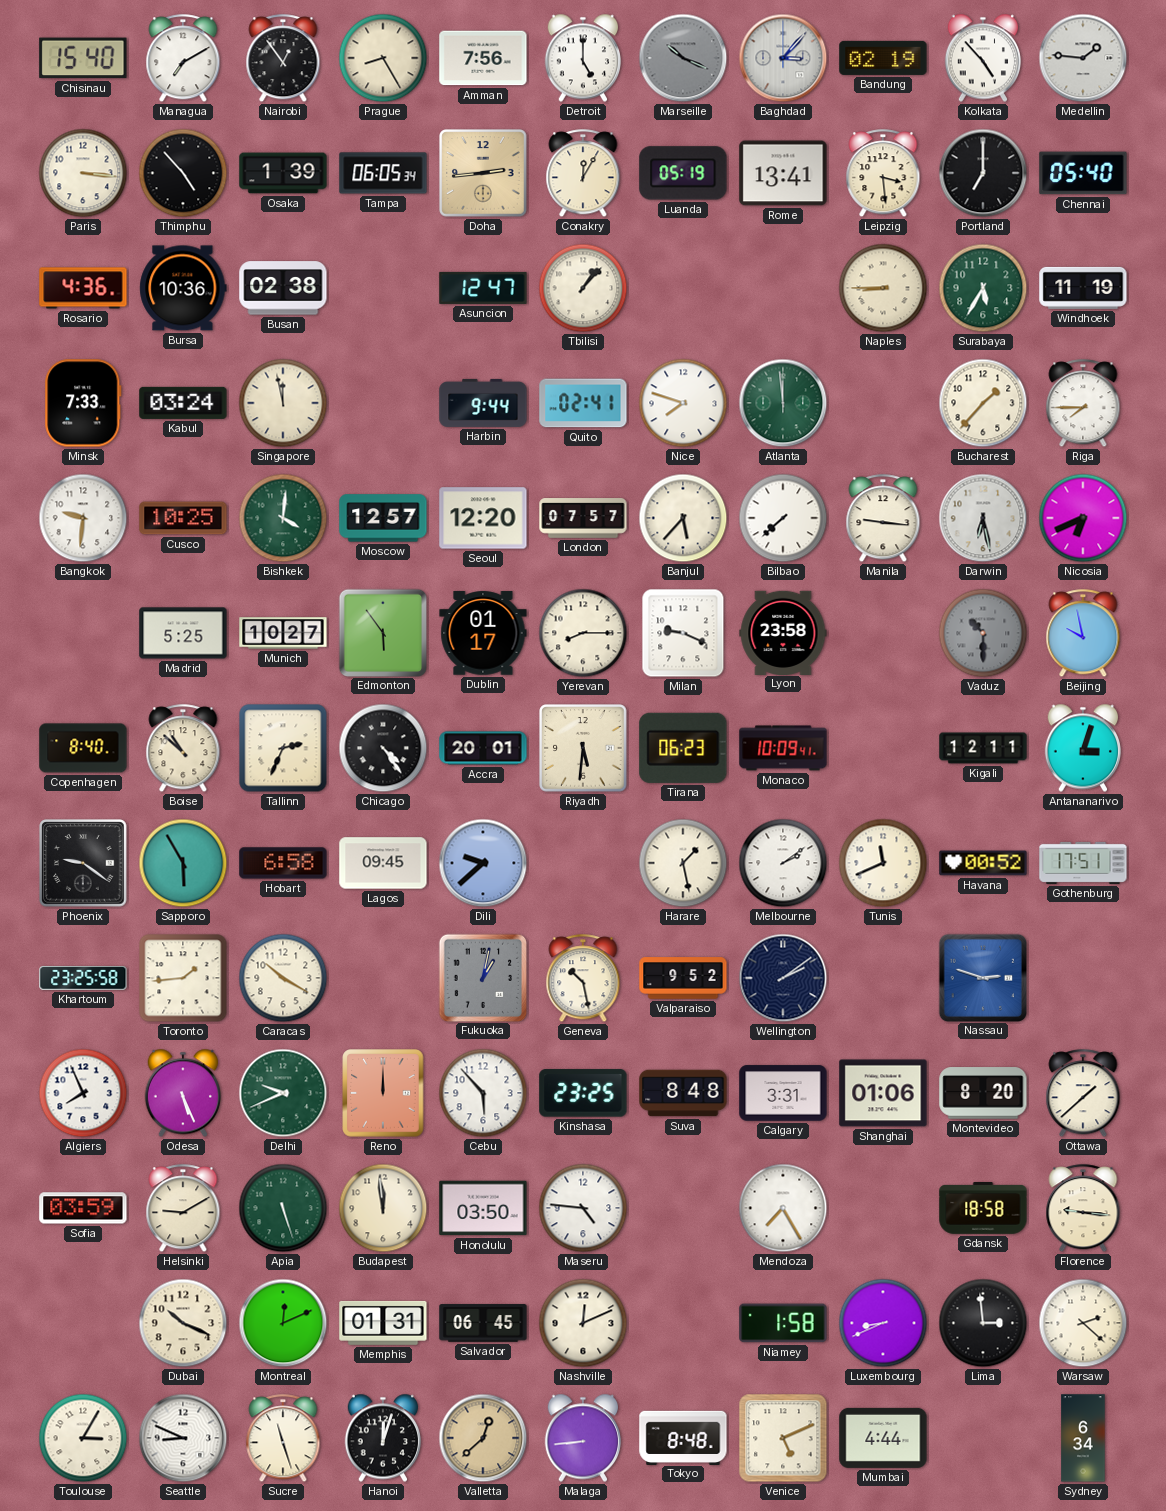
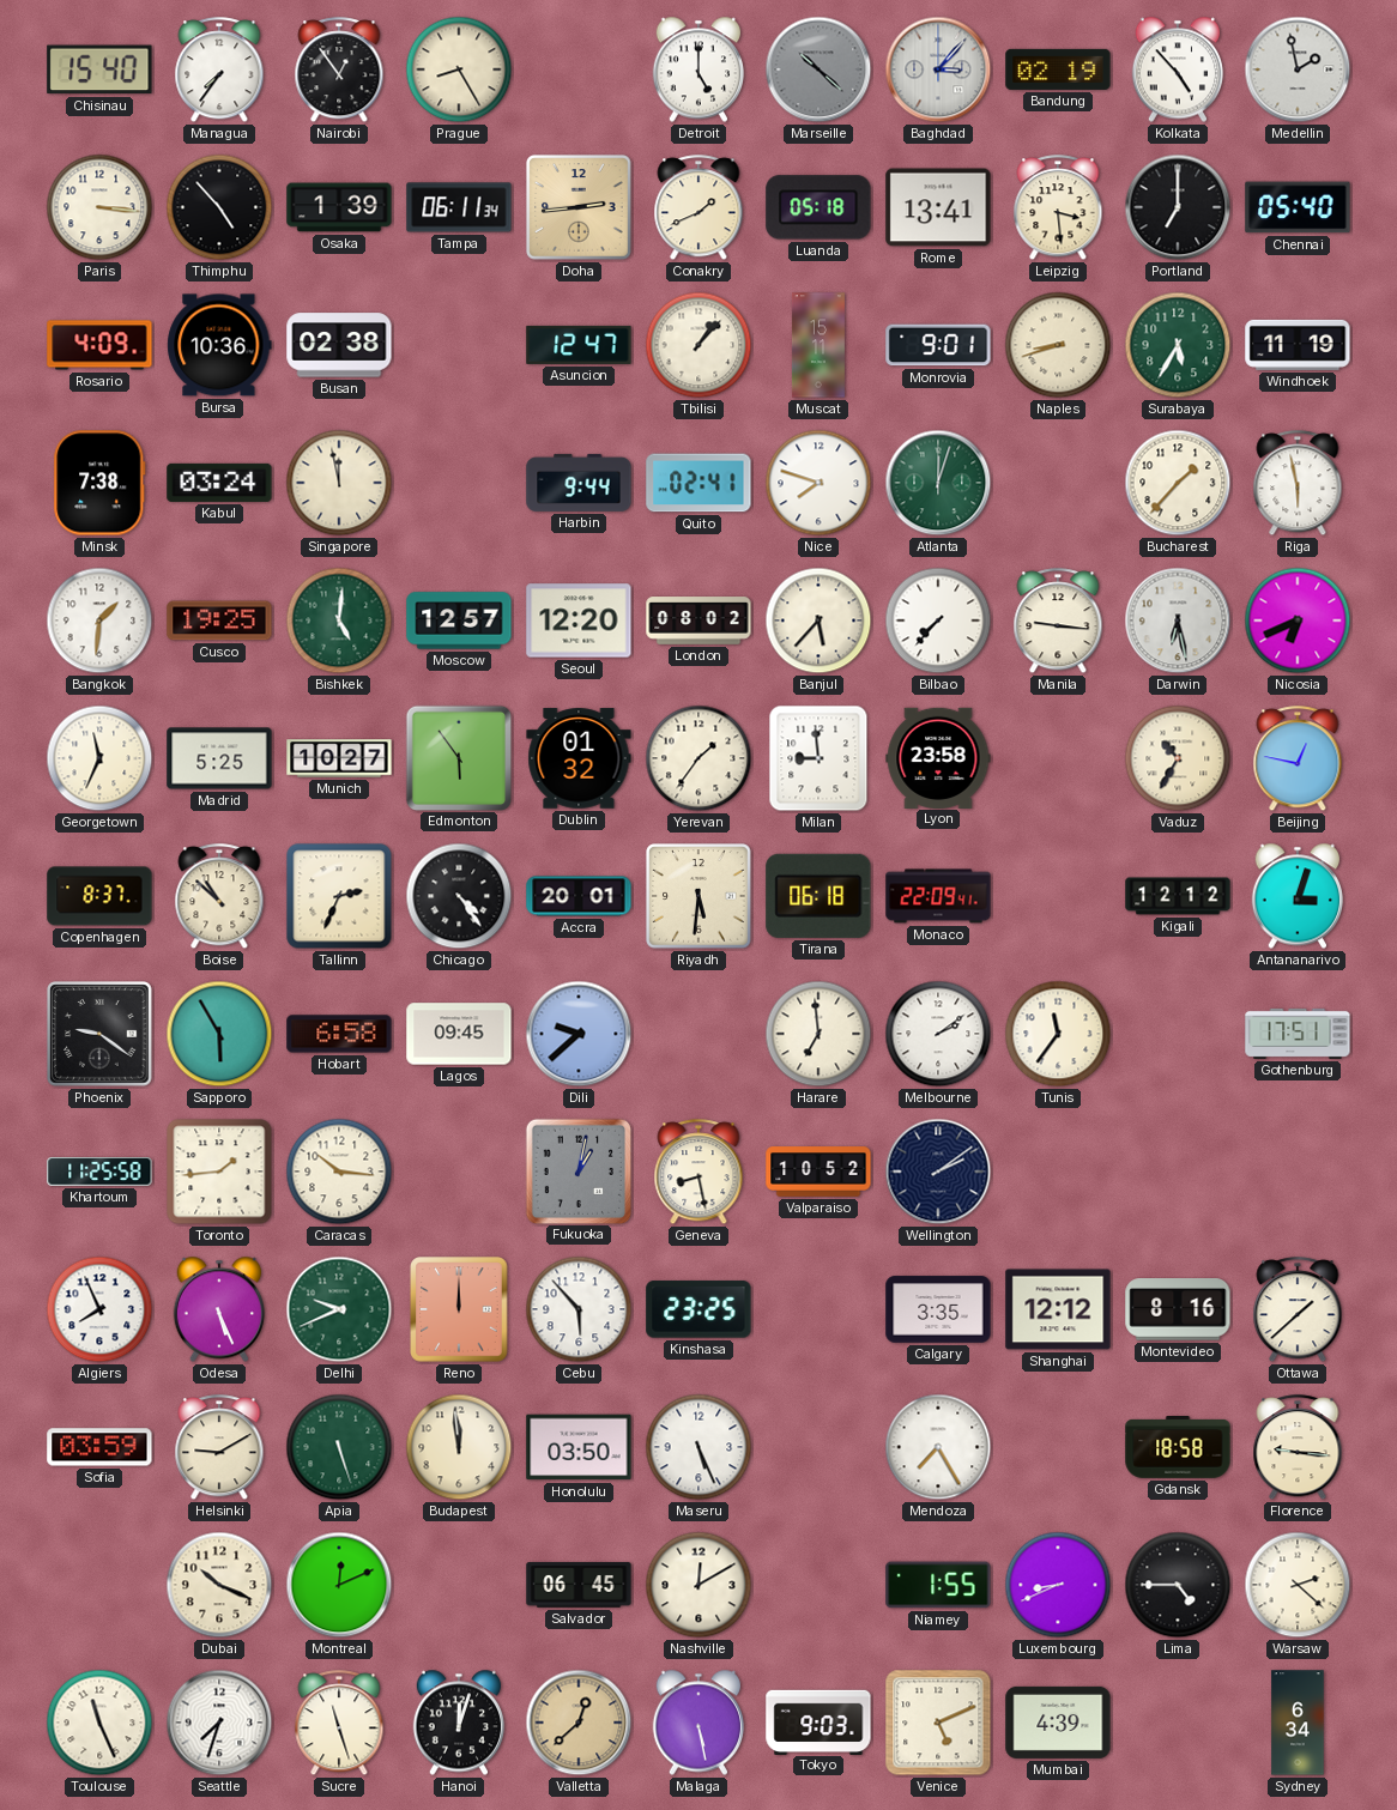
Managua: 7:10 -> 7:36
Amman: 7:56 -> none
Marseille: 10:19 -> 10:22
Medellin: 1:46 -> 1:58
Tampa: 06:05 -> 06:11
Conakry: 12:05 -> 1:41
Luanda: 05:19 -> 05:18
Rosario: 4:36 -> 4:09
Muscat: none -> 15:11
Monrovia: none -> 9:01
Naples: 8:45 -> 8:42
Minsk: 7:33 -> 7:38
Atlanta: 11:59 -> 12:03
Riga: 7:45 -> 5:58
Bangkok: 9:31 -> 1:31
Cusco: 10:25 -> 19:25
Bishkek: 4:01 -> 5:01
London: 07:57 -> 08:02
Bilbao: 7:38 -> 7:37
Georgetown: none -> 11:34
Dublin: 01:17 -> 01:32
Yerevan: 8:15 -> 1:36
Milan: 9:19 -> 8:59
Vaduz: 10:30 -> 10:35
Vaduz dial: grey -> cream
Beijing: 9:58 -> 12:47
Copenhagen: 8:40 -> 8:37
Tirana: 06:23 -> 06:18
Monaco: 10:09 -> 22:09
Kigali: 12:11 -> 12:12
Harare: 1:28 -> 6:59
Tunis: 11:41 -> 11:36
Havana: 00:52 -> none
Khartoum: 23:25 -> 11:25
Caracas: 10:20 -> 10:16
Geneva: 10:28 -> 8:28
Valparaiso: 9:52 -> 10:52
Nassau: 2:48 -> none
Suva: 8:48 -> none
Calgary: 3:31 -> 3:35
Shanghai: 01:06 -> 12:12
Montevideo: 8:20 -> 8:16
Maseru: 4:46 -> 5:26
Memphis: 01:31 -> none
Nashville: 12:11 -> 12:10
Niamey: 1:58 -> 1:55
Lima: 2:59 -> 4:45
Toulouse: 3:05 -> 11:26
Seattle: 8:49 -> 7:33
Malaga: 8:44 -> 5:28
Tokyo: 8:48 -> 9:03
Mumbai: 4:44 -> 4:39
